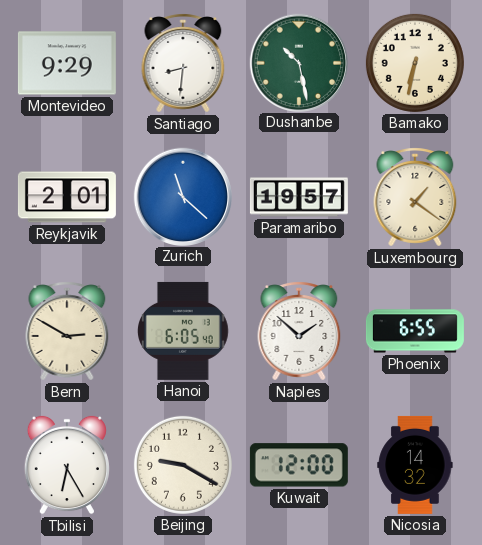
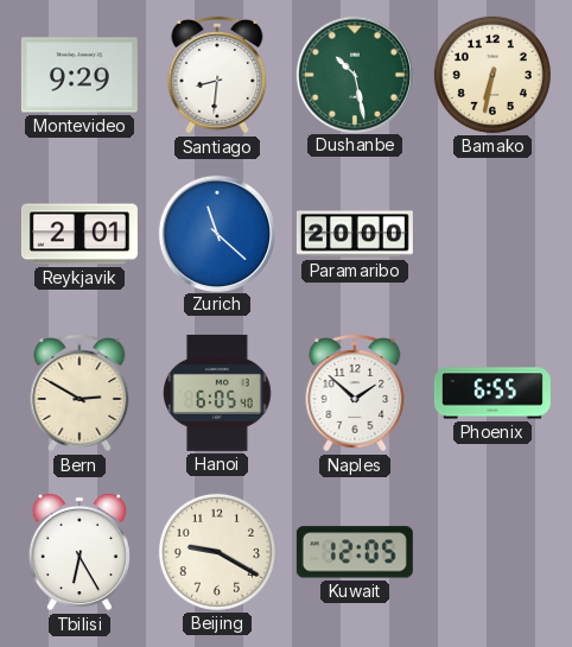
Paramaribo: 19:57 -> 20:00
Luxembourg: 1:21 -> none
Kuwait: 12:00 -> 12:05
Nicosia: 14:32 -> none
